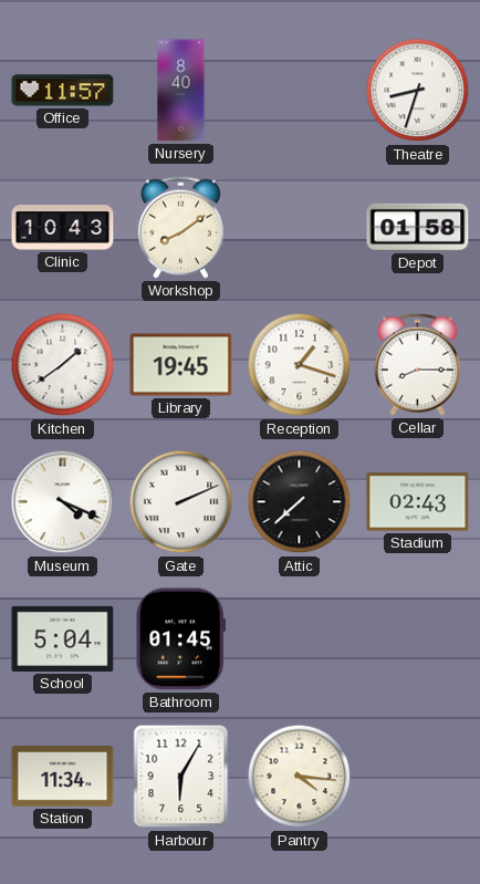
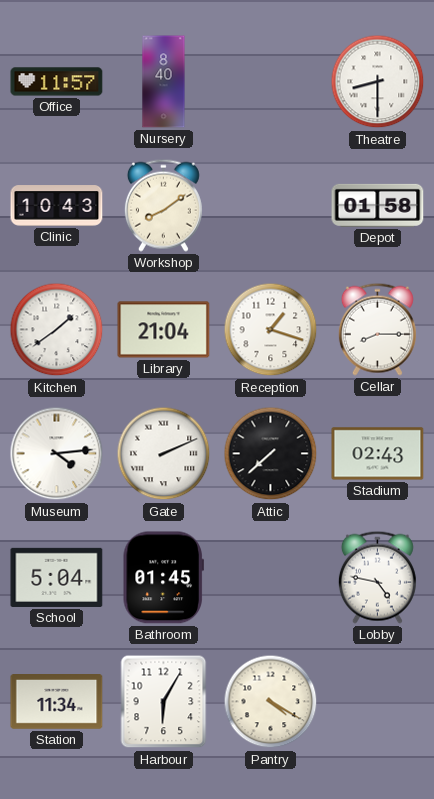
Theatre: 8:33 -> 8:30
Library: 19:45 -> 21:04
Museum: 4:19 -> 4:14
Lobby: none -> 4:47
Pantry: 4:16 -> 4:20
